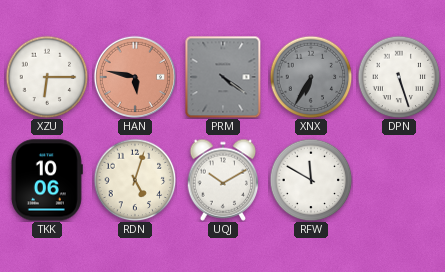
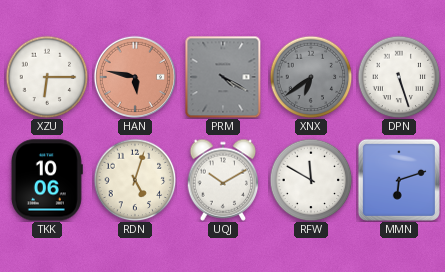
PRM: 4:21 -> 4:20
XNX: 6:35 -> 6:39
MMN: none -> 6:12
